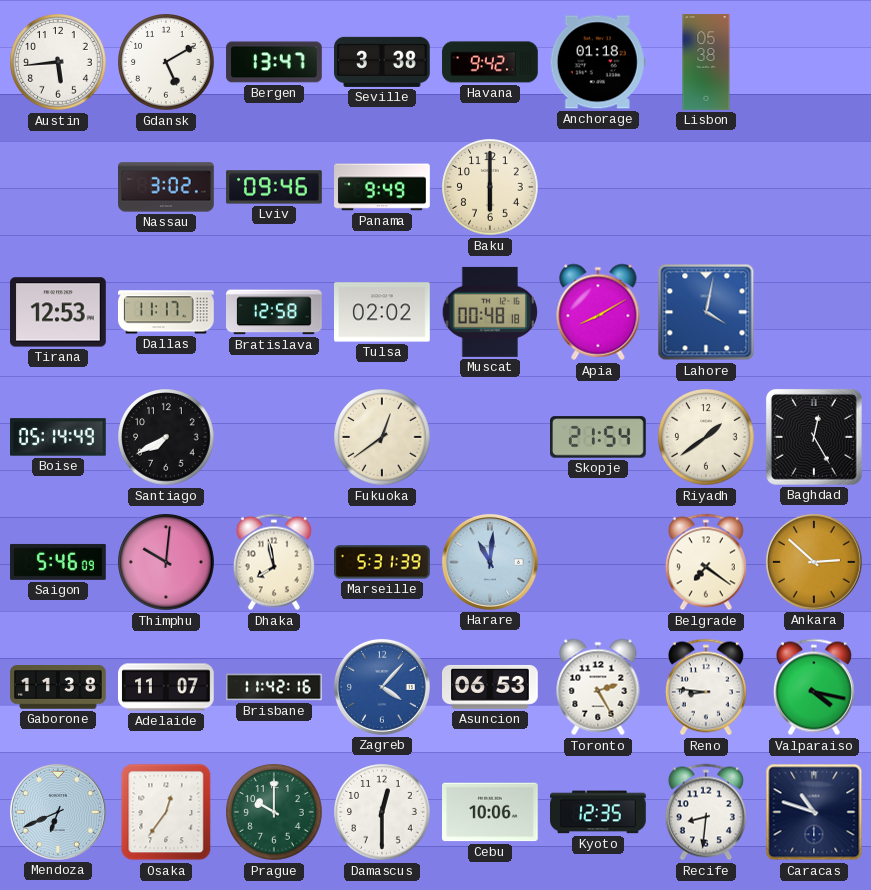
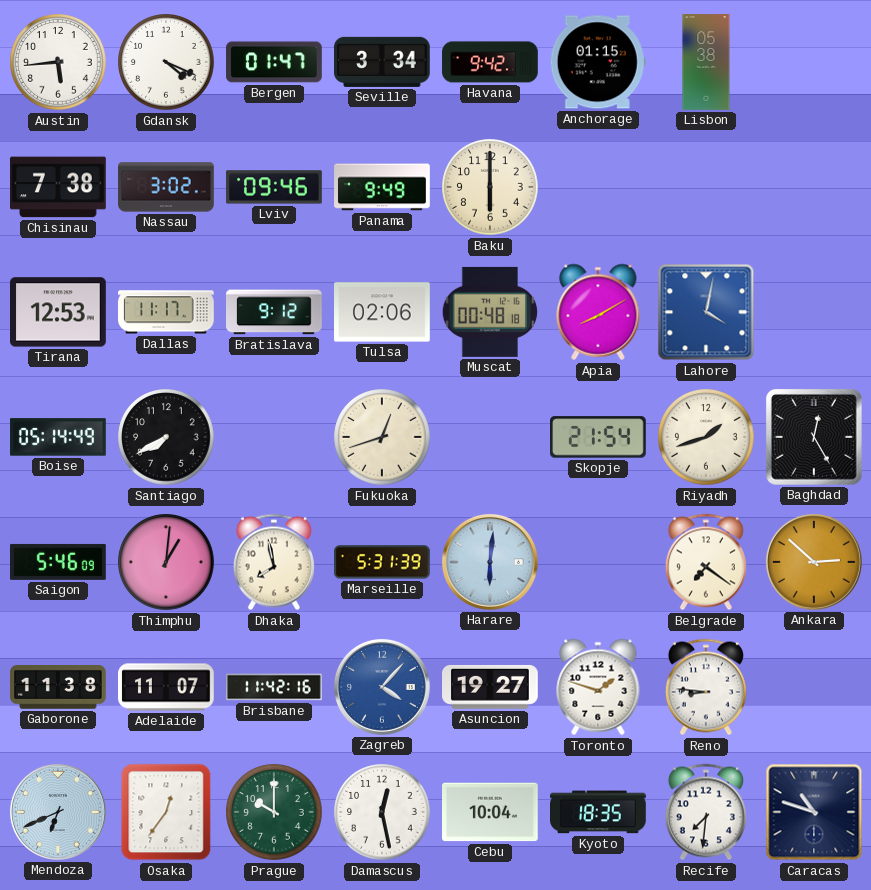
Gdansk: 5:10 -> 4:19
Bergen: 13:47 -> 01:47
Seville: 3:38 -> 3:34
Anchorage: 01:18 -> 01:15
Chisinau: none -> 7:38
Bratislava: 12:58 -> 9:12
Tulsa: 02:02 -> 02:06
Fukuoka: 12:39 -> 12:42
Riyadh: 1:39 -> 1:42
Thimphu: 10:01 -> 1:01
Harare: 11:01 -> 6:01
Asuncion: 06:53 -> 19:27
Toronto: 2:25 -> 1:48
Valparaiso: 4:17 -> none
Damascus: 12:30 -> 12:28
Cebu: 10:06 -> 10:04
Kyoto: 12:35 -> 18:35
Recife: 8:31 -> 7:31
